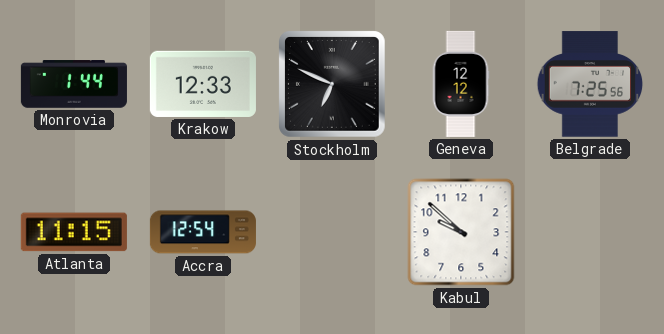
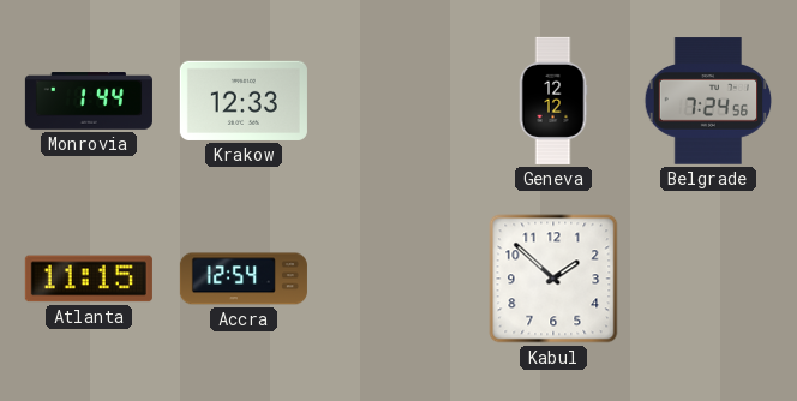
Stockholm: 6:49 -> none
Belgrade: 7:25 -> 7:24
Kabul: 9:52 -> 1:52
